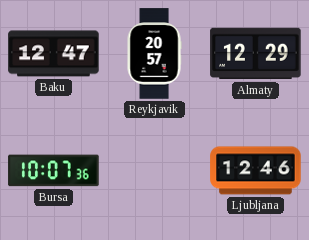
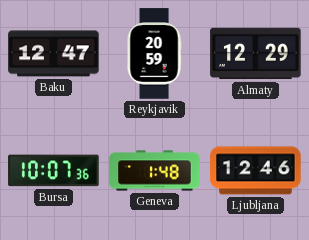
Reykjavik: 20:57 -> 20:59
Geneva: none -> 1:48
